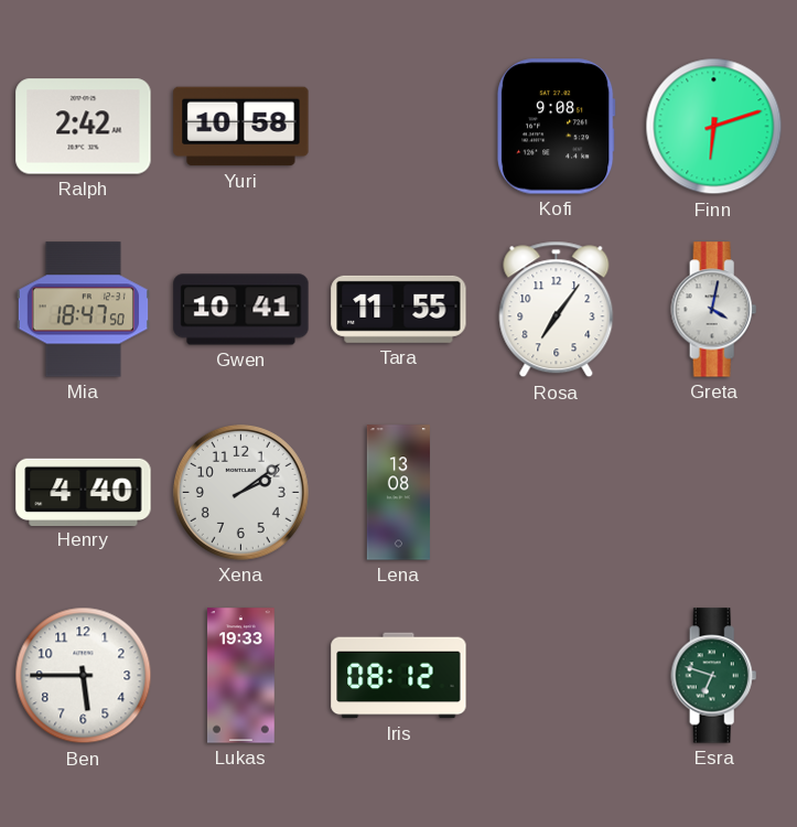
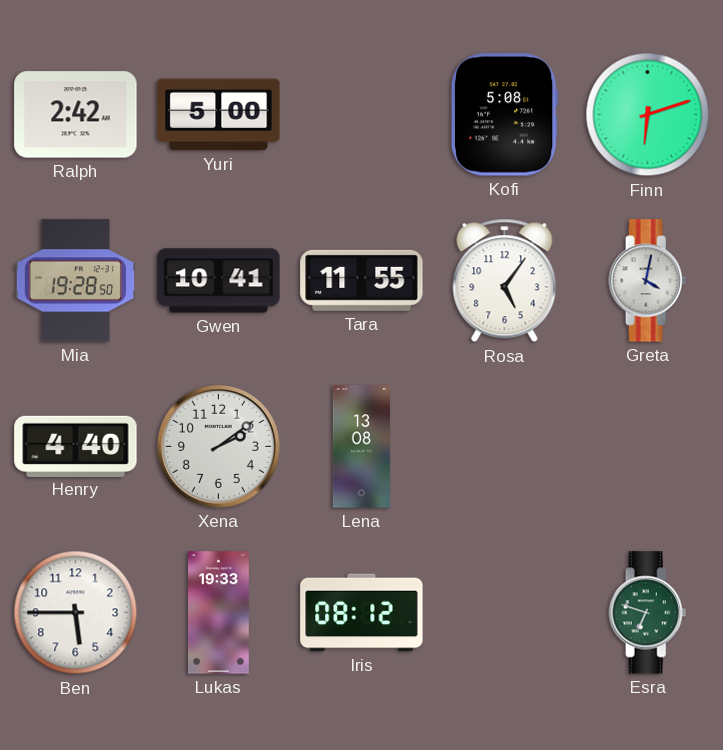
Yuri: 10:58 -> 5:00
Kofi: 9:08 -> 5:08
Mia: 18:47 -> 19:28
Rosa: 7:06 -> 5:06
